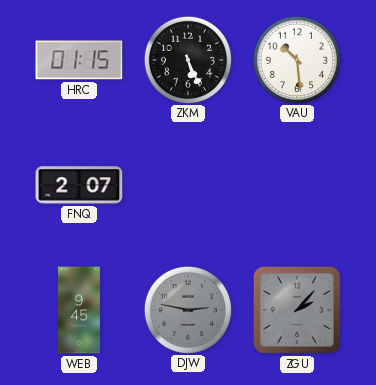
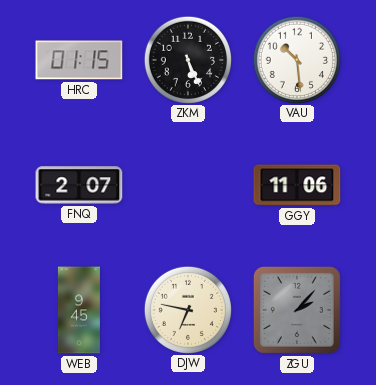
GGY: none -> 11:06
DJW: 2:47 -> 6:47
DJW dial: grey -> cream
